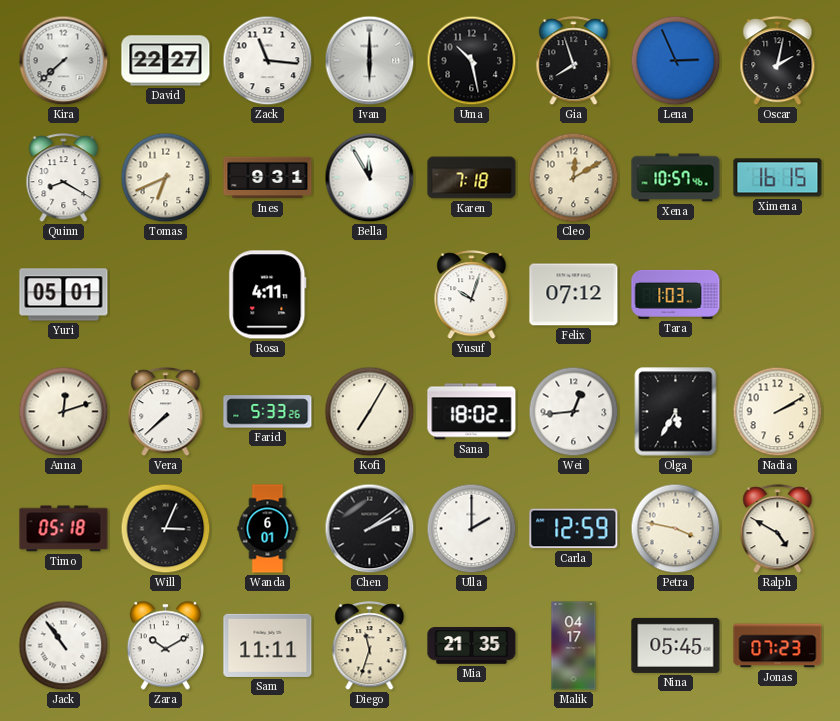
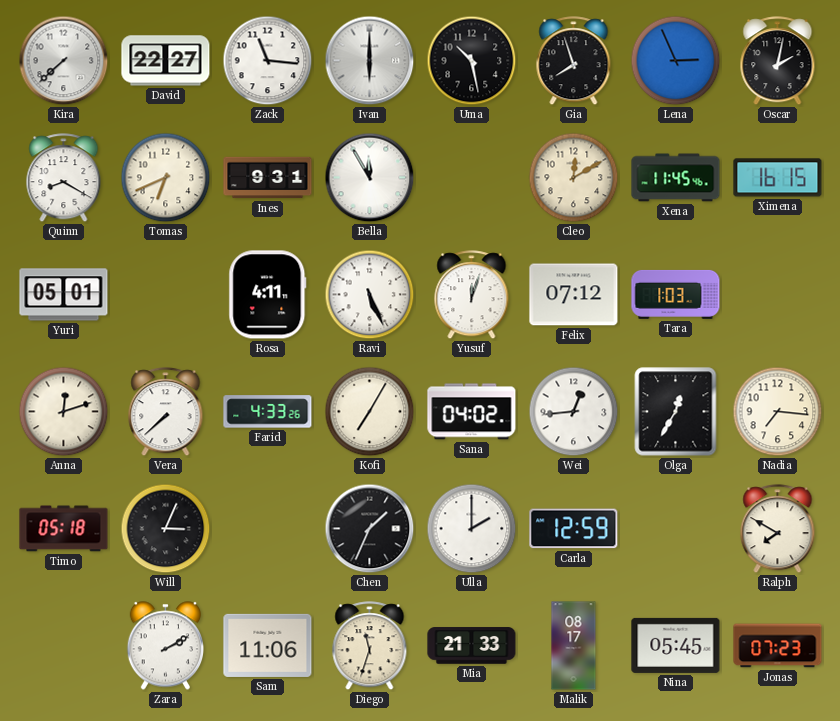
Karen: 7:18 -> none
Xena: 10:57 -> 11:45
Ravi: none -> 5:26
Yusuf: 10:03 -> 12:03
Farid: 5:33 -> 4:33
Sana: 18:02 -> 04:02
Olga: 5:35 -> 12:35
Nadia: 2:10 -> 7:16
Wanda: 6:01 -> none
Chen: 2:09 -> 1:34
Petra: 3:47 -> none
Ralph: 4:50 -> 7:50
Jack: 10:54 -> none
Zara: 10:10 -> 2:10
Sam: 11:11 -> 11:06
Mia: 21:35 -> 21:33
Malik: 04:17 -> 08:17
